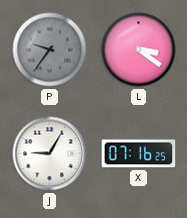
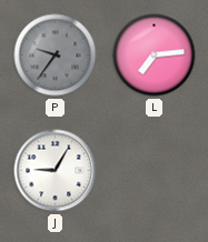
L: 3:21 -> 7:14
X: 07:16 -> none
